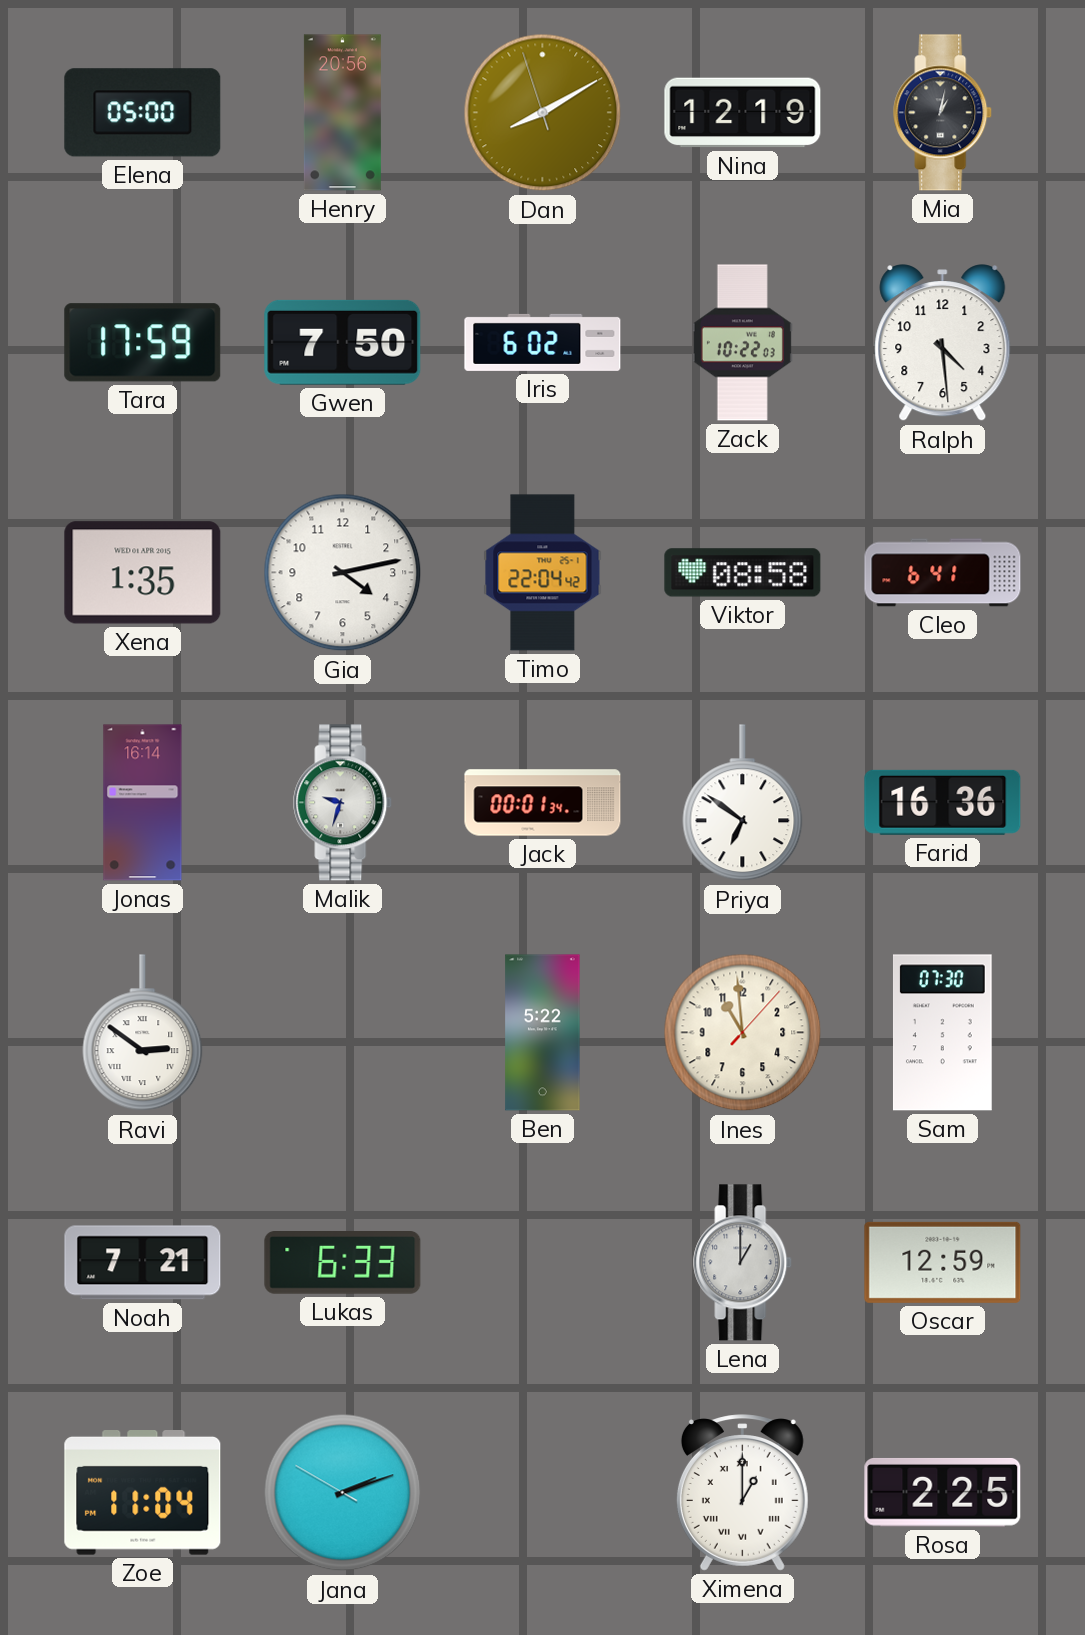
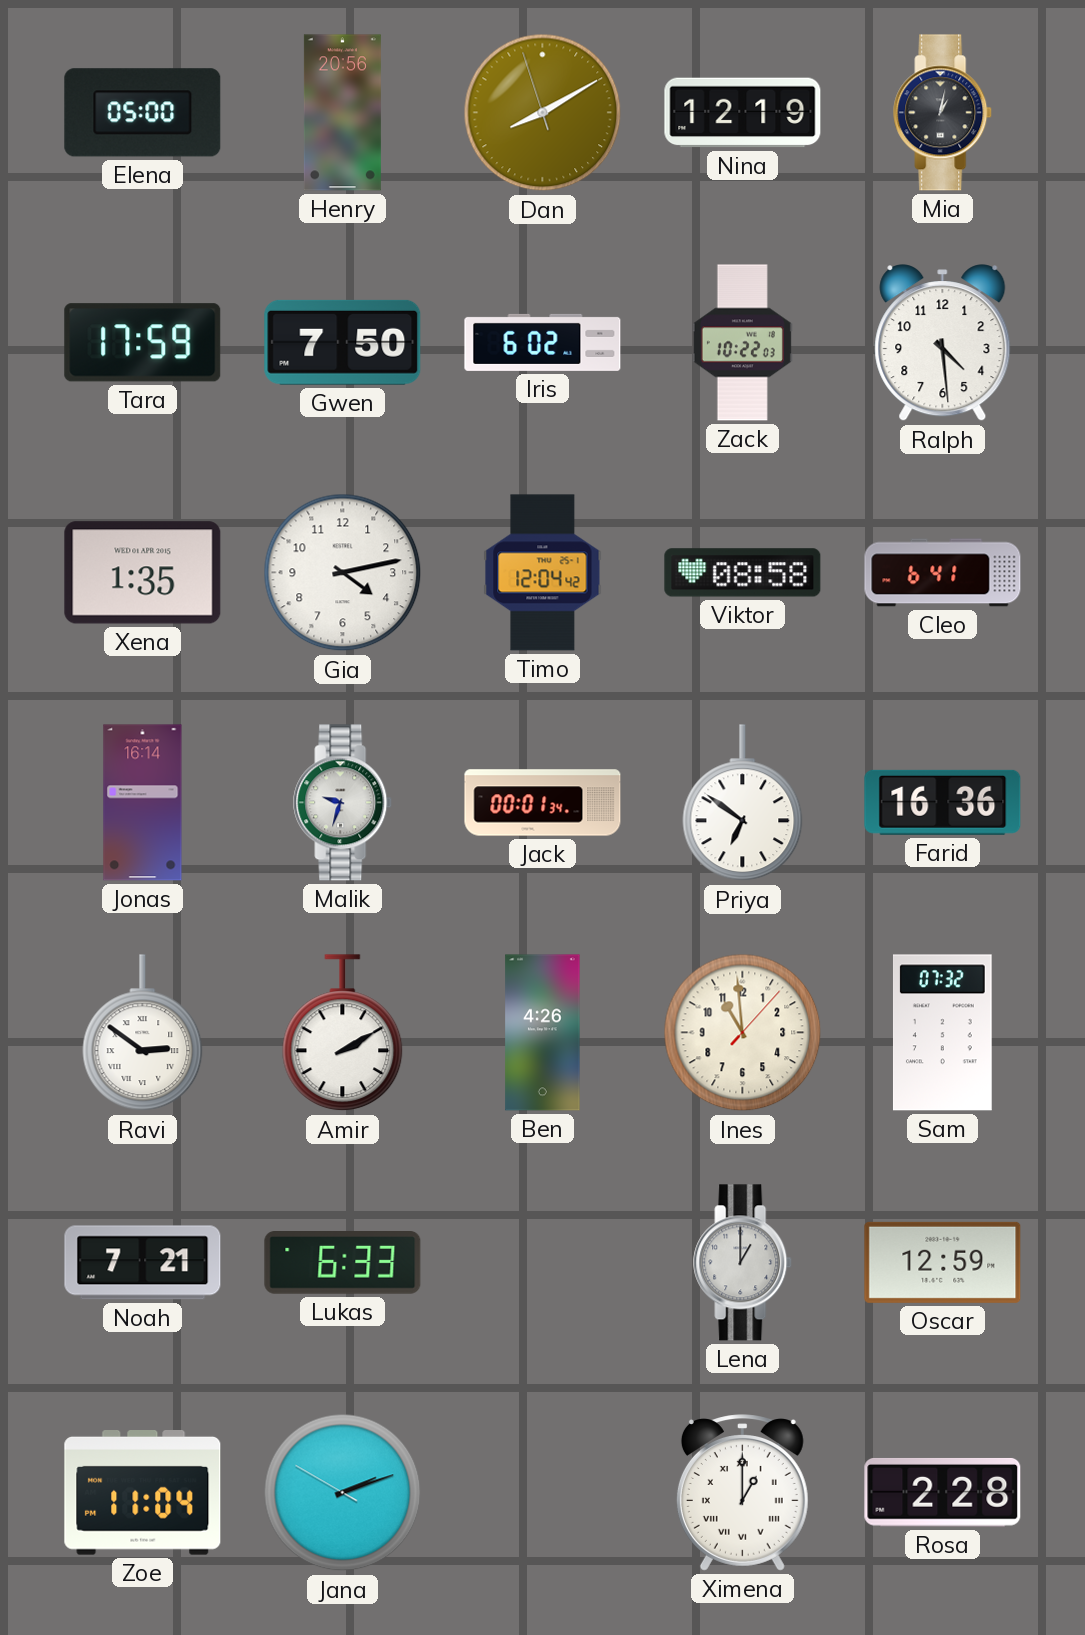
Timo: 22:04 -> 12:04
Amir: none -> 2:10
Ben: 5:22 -> 4:26
Sam: 07:30 -> 07:32
Rosa: 2:25 -> 2:28
